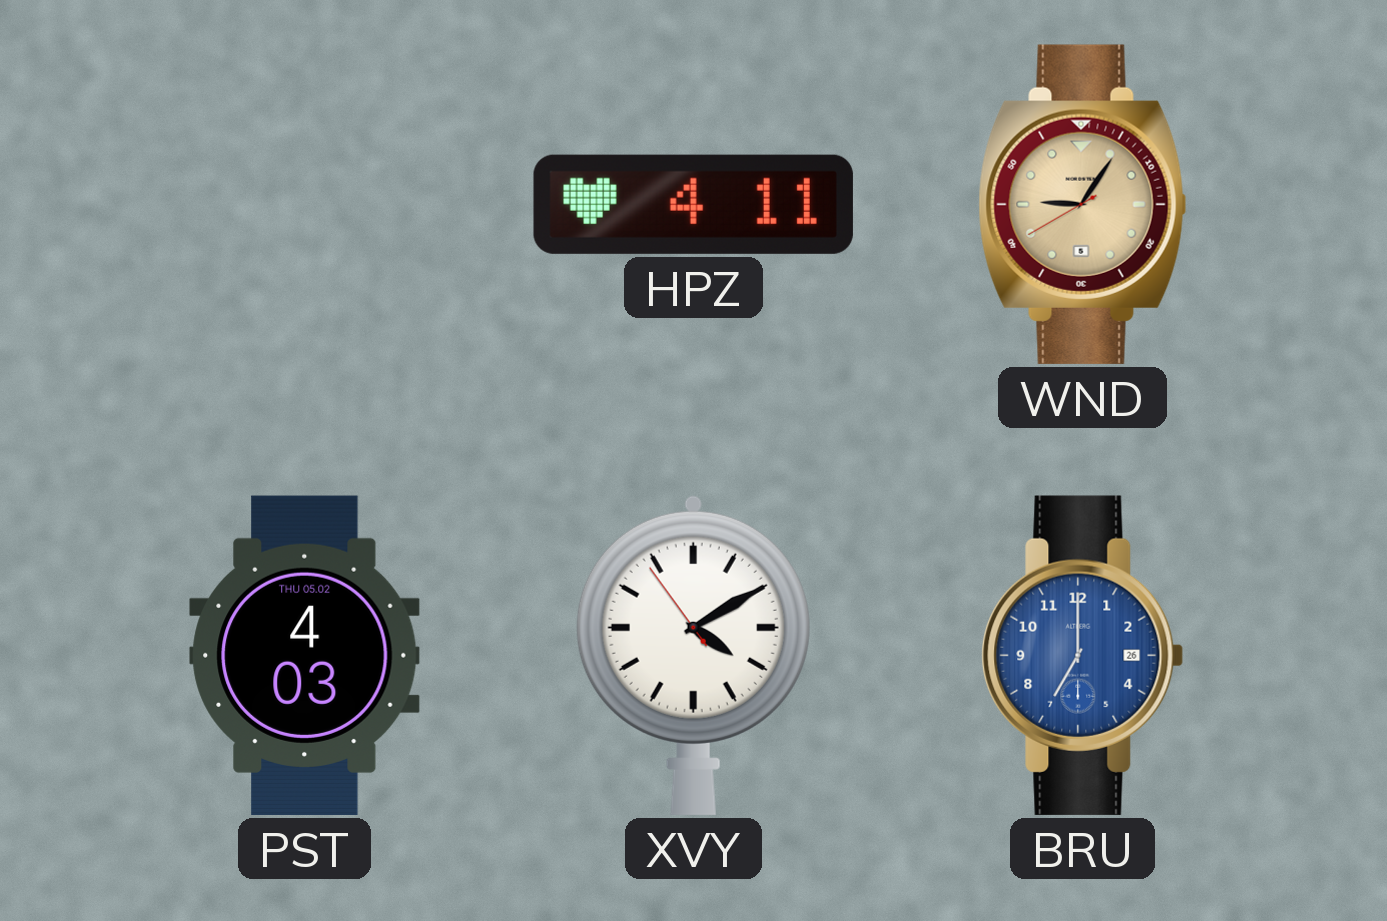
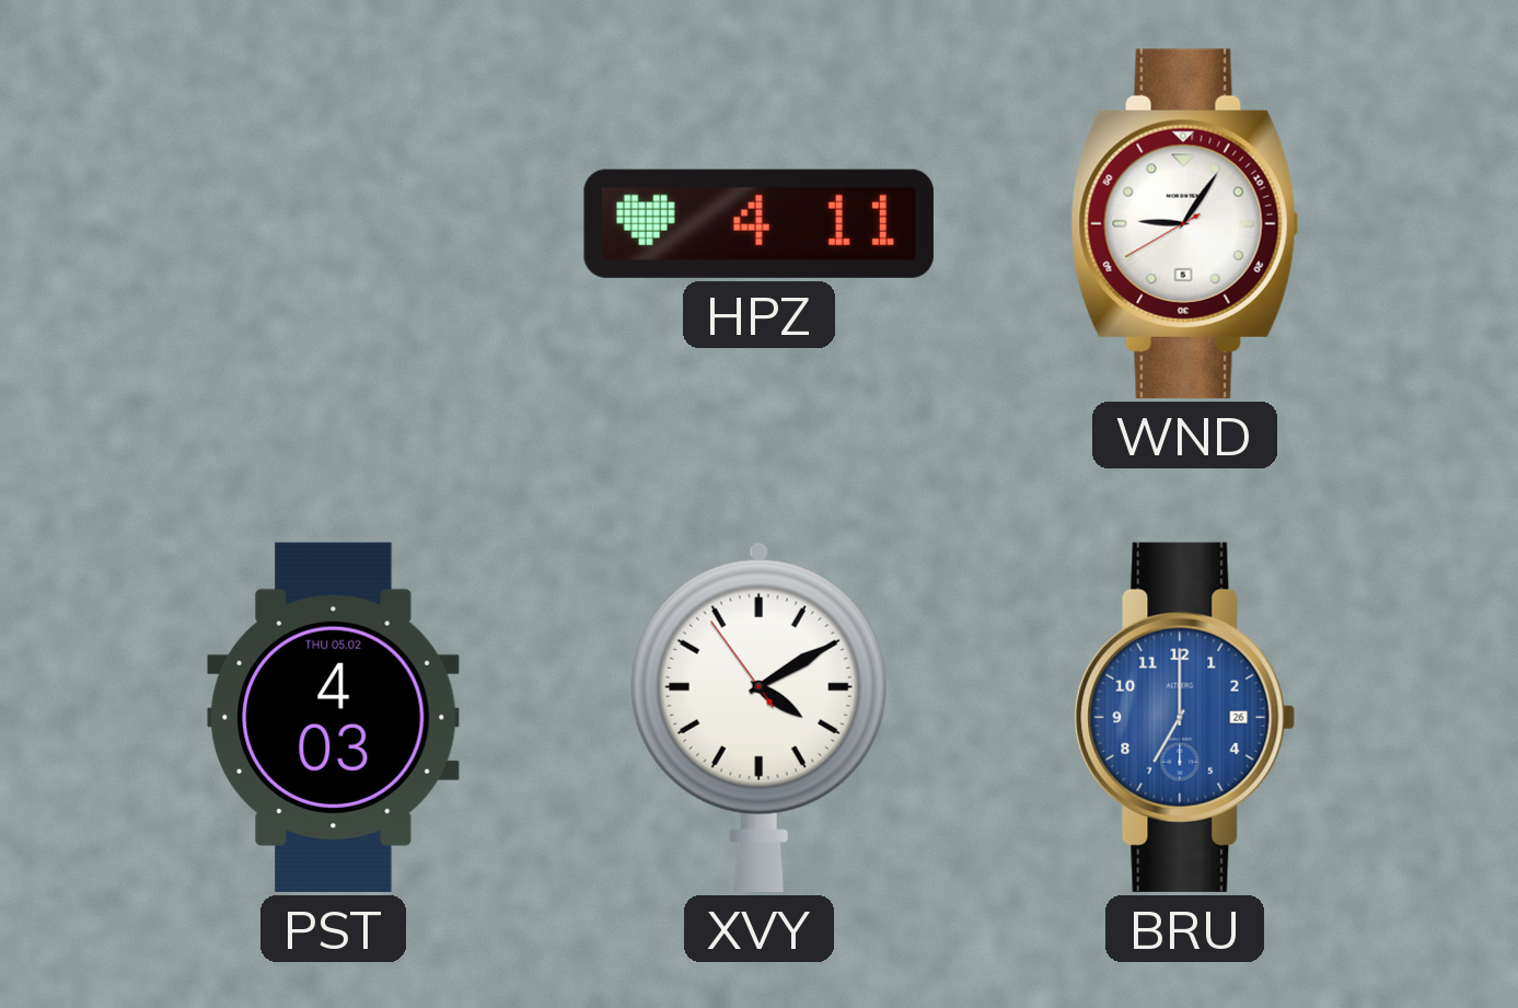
WND dial: champagne -> white
